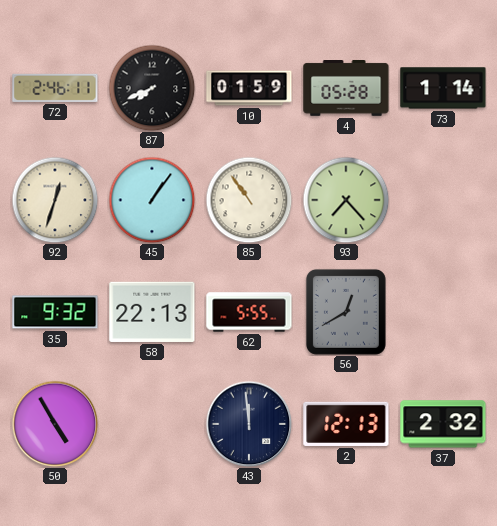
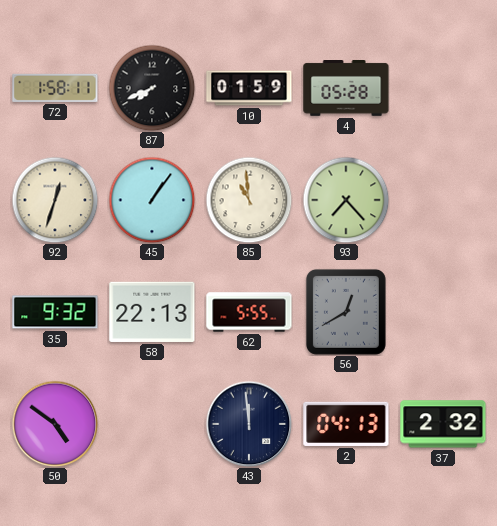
72: 2:46 -> 1:58
73: 1:14 -> none
85: 10:54 -> 10:59
50: 4:55 -> 4:51
2: 12:13 -> 04:13
